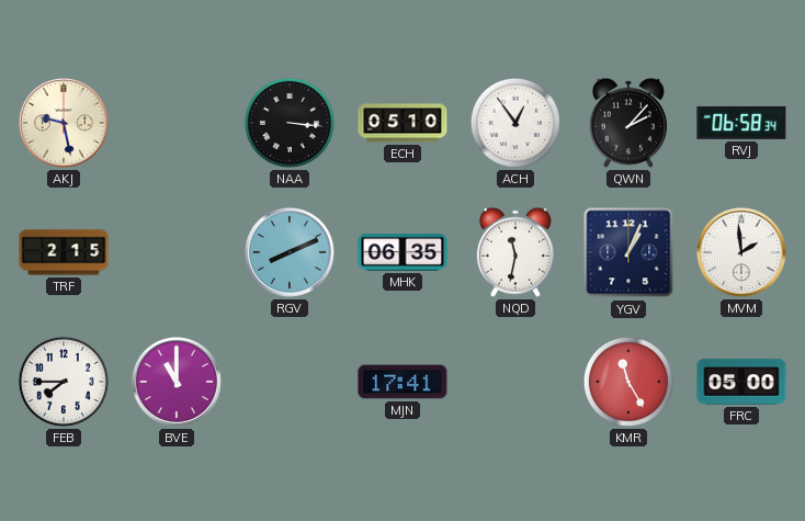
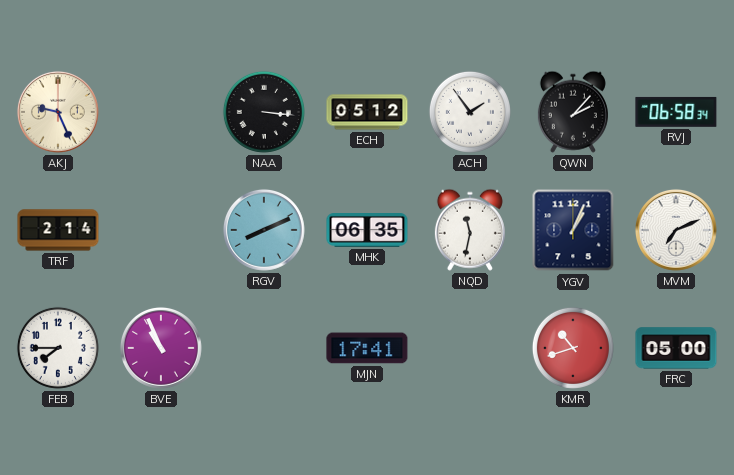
AKJ: 9:28 -> 9:26
ECH: 05:10 -> 05:12
ACH: 12:54 -> 1:54
TRF: 2:15 -> 2:14
MVM: 1:59 -> 7:11
BVE: 11:00 -> 10:56
KMR: 11:25 -> 10:42
